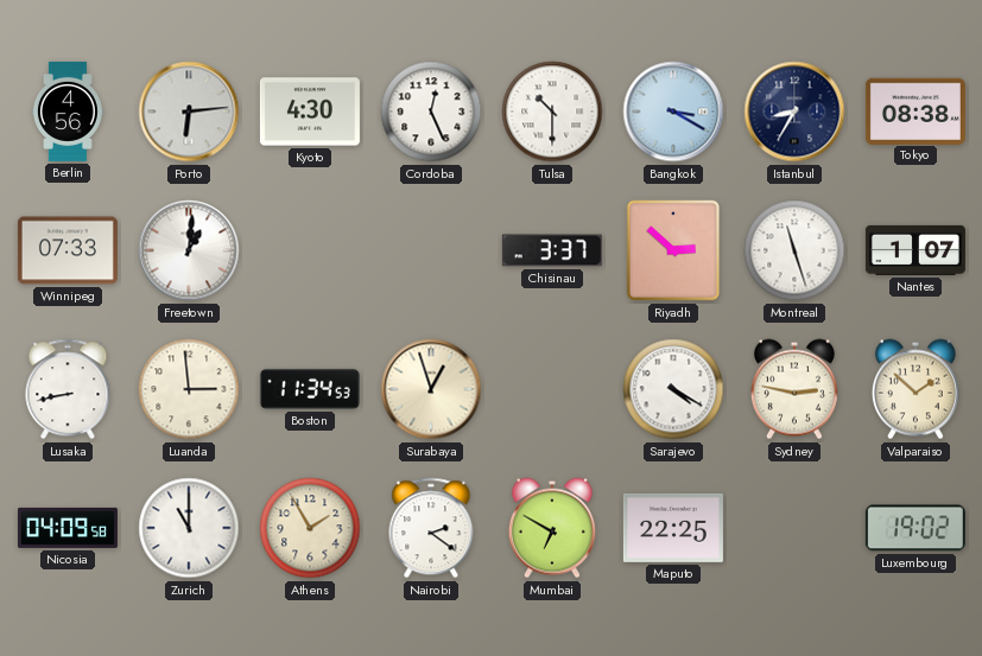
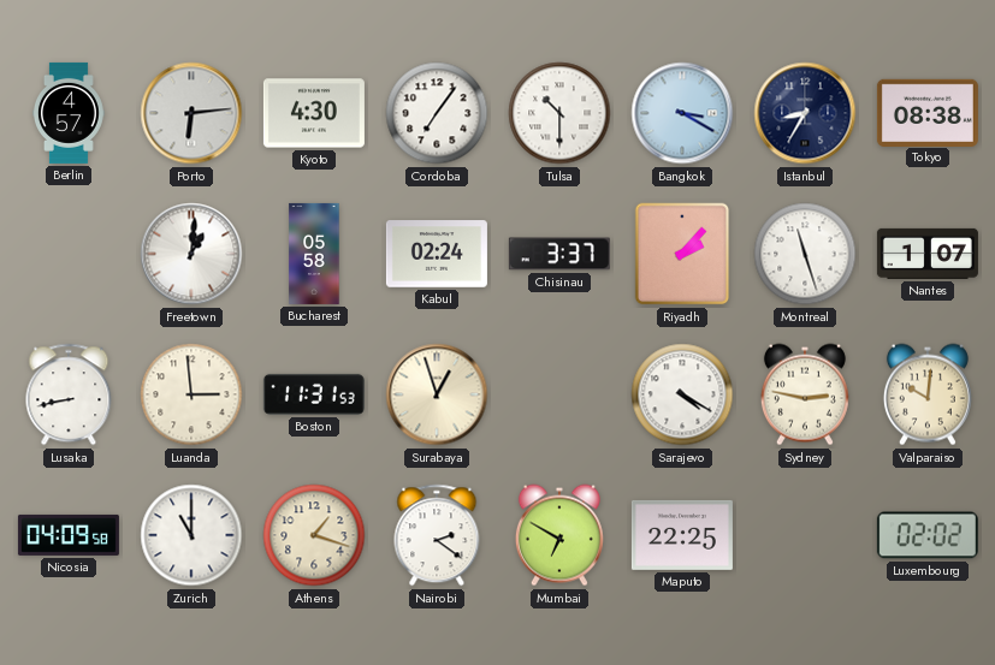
Berlin: 4:56 -> 4:57
Cordoba: 12:26 -> 7:06
Winnipeg: 07:33 -> none
Bucharest: none -> 05:58
Kabul: none -> 02:24
Riyadh: 2:52 -> 2:07
Boston: 11:34 -> 11:31
Valparaiso: 1:52 -> 10:01
Athens: 1:55 -> 1:18
Luxembourg: 19:02 -> 02:02
